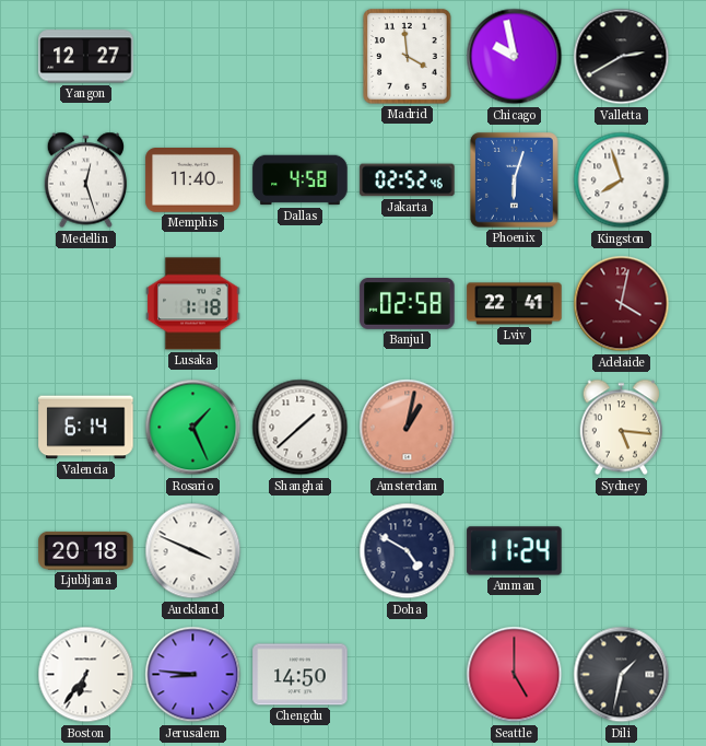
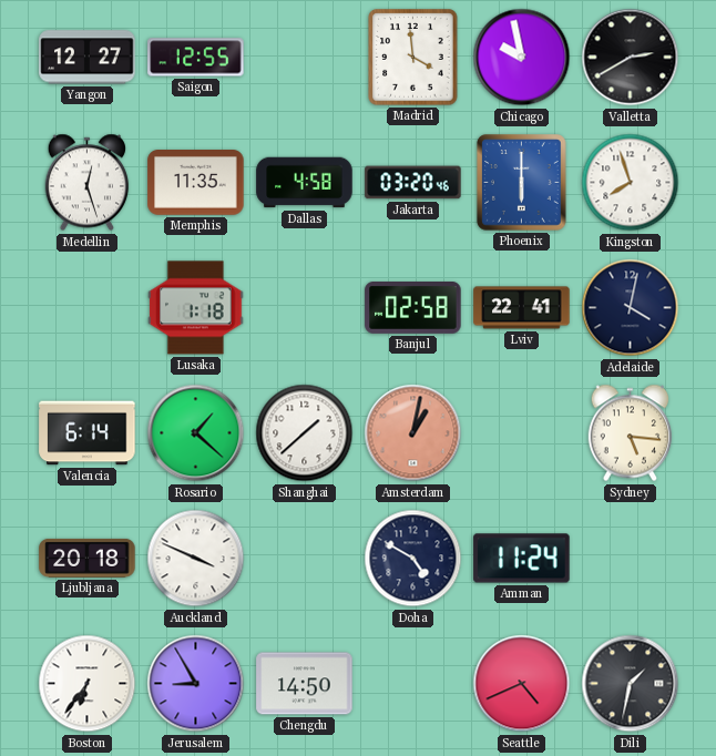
Saigon: none -> 12:55
Memphis: 11:40 -> 11:35
Jakarta: 02:52 -> 03:20
Phoenix: 6:03 -> 6:00
Adelaide dial: burgundy -> navy
Rosario: 1:26 -> 1:22
Jerusalem: 8:46 -> 8:55
Seattle: 5:00 -> 4:41
